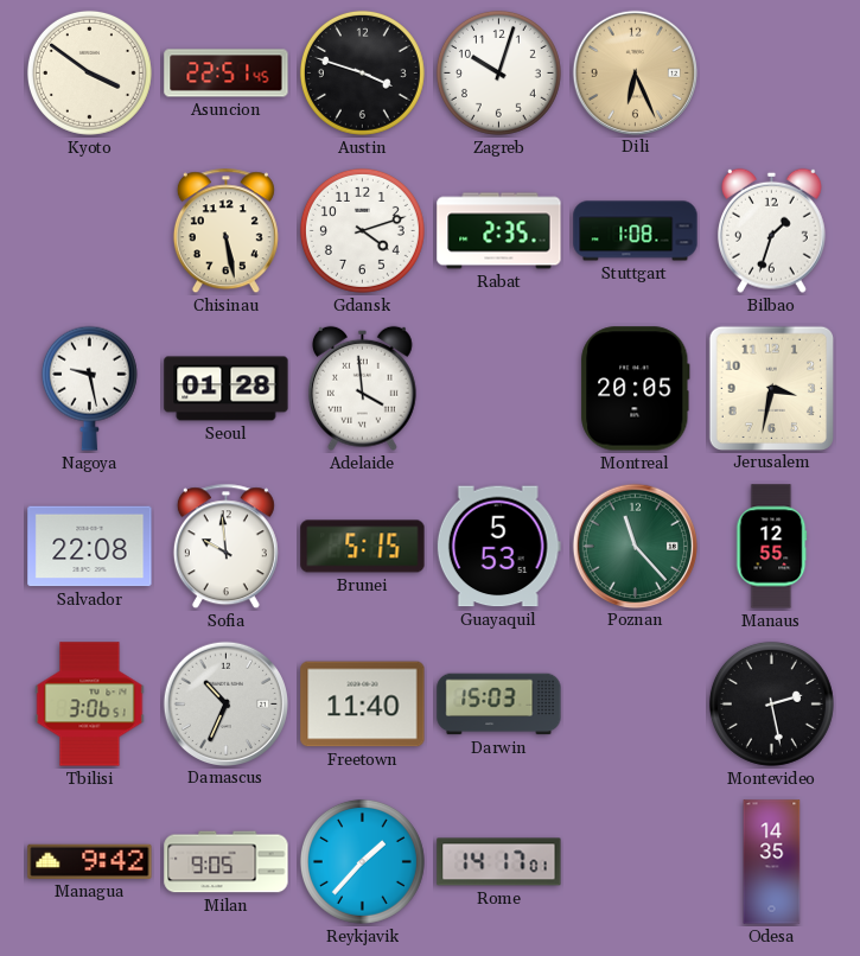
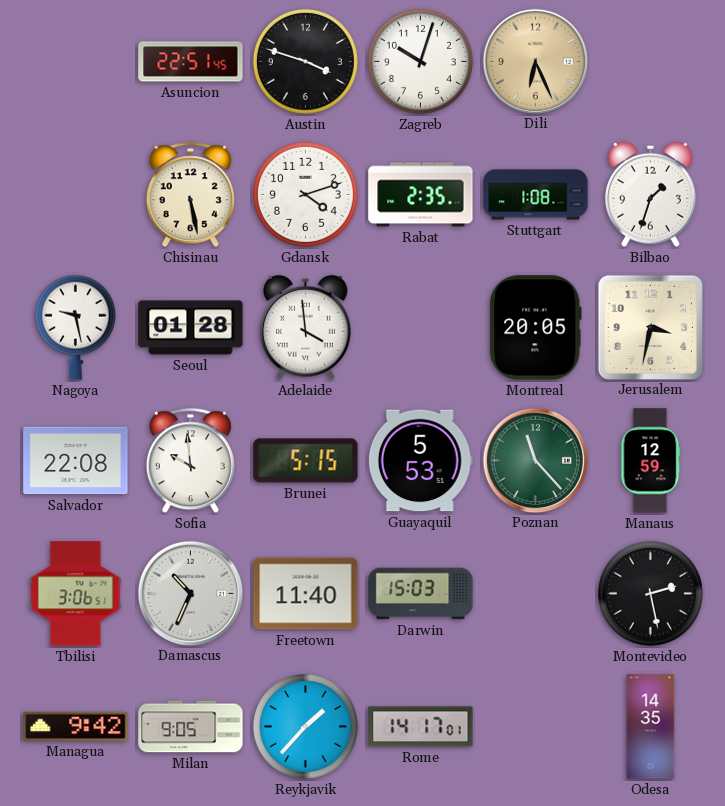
Kyoto: 3:51 -> none
Manaus: 12:55 -> 12:59
